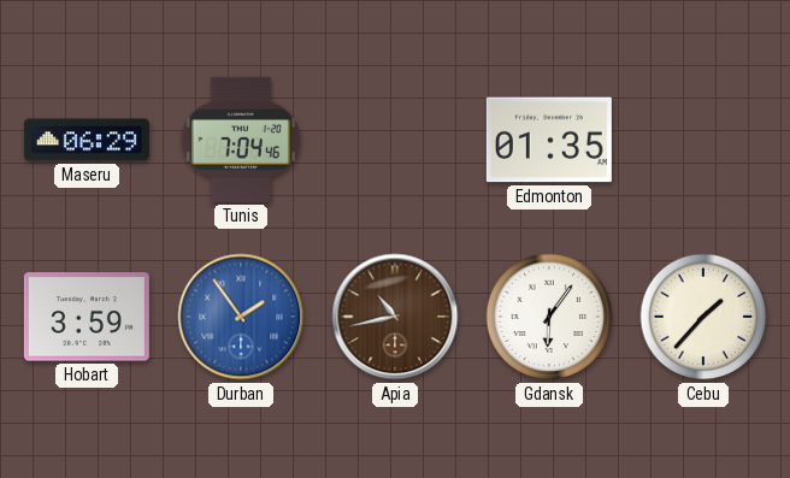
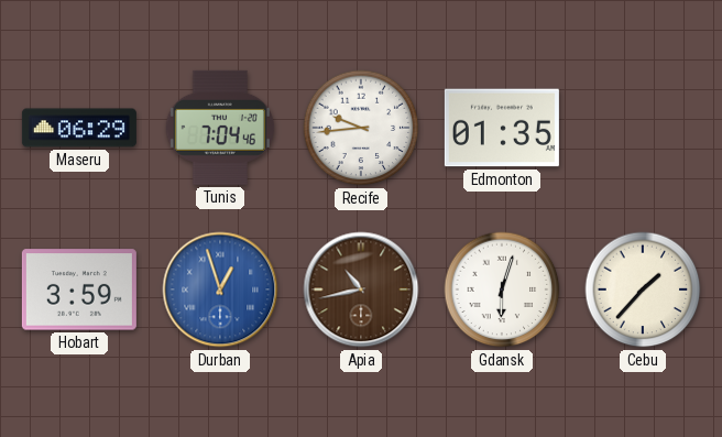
Recife: none -> 9:44
Durban: 1:54 -> 12:57
Gdansk: 6:06 -> 6:03
